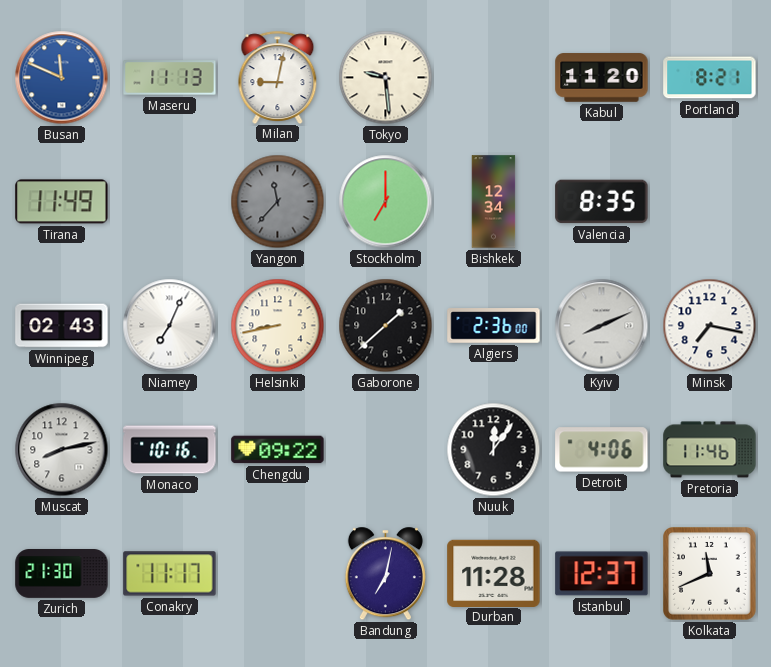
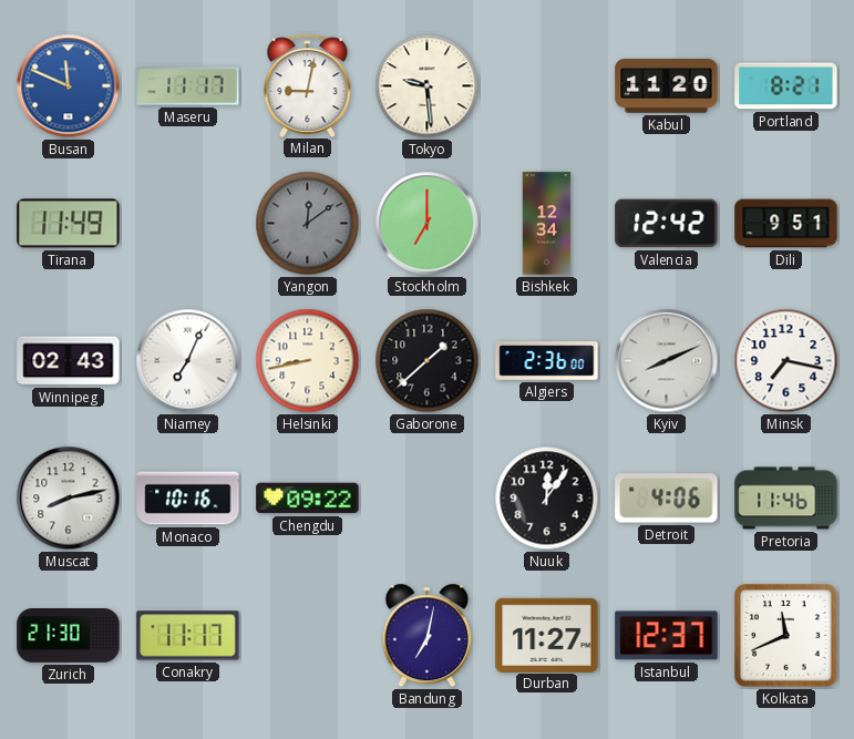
Maseru: 11:13 -> 11:17
Yangon: 11:37 -> 12:09
Valencia: 8:35 -> 12:42
Dili: none -> 9:51
Durban: 11:28 -> 11:27
